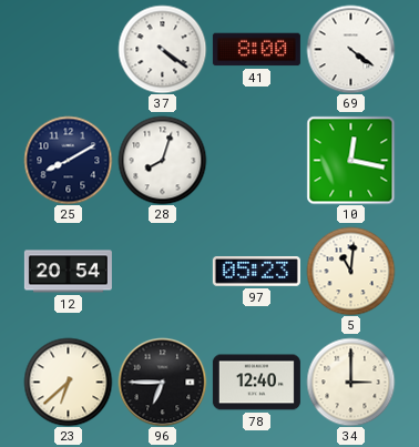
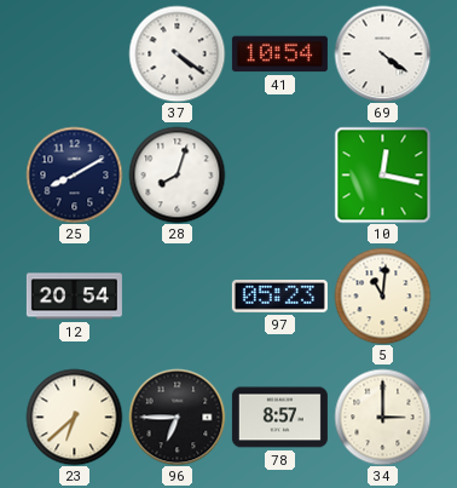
41: 8:00 -> 10:54
78: 12:40 -> 8:57
